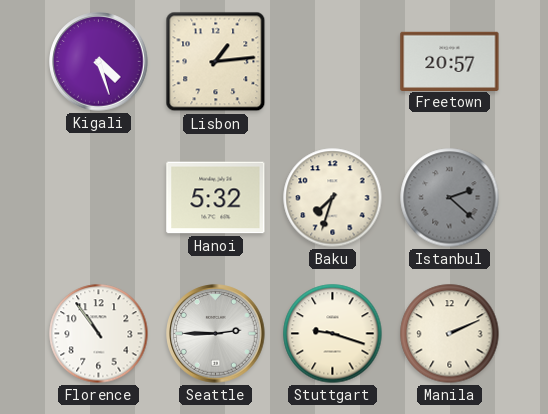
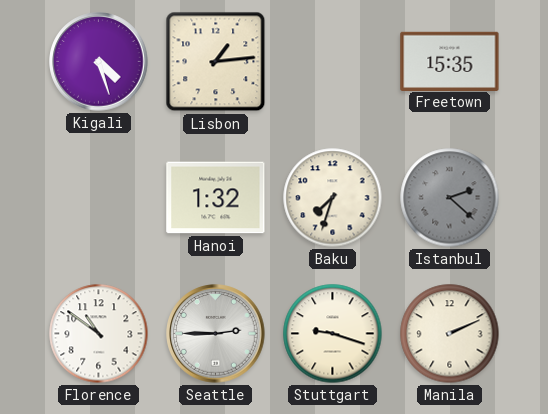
Freetown: 20:57 -> 15:35
Hanoi: 5:32 -> 1:32
Florence: 10:54 -> 10:51
